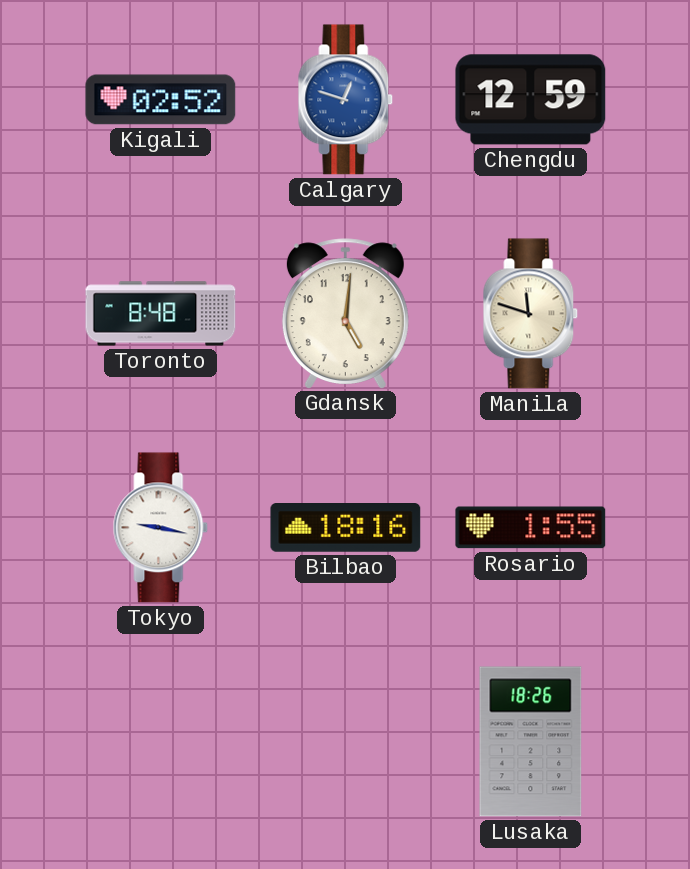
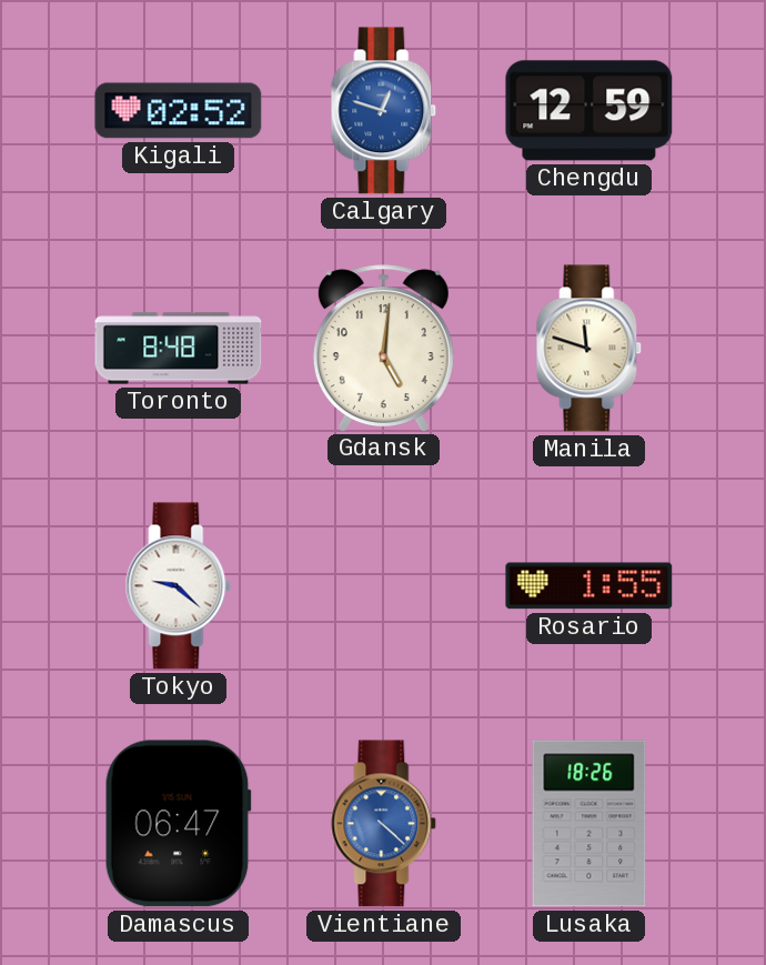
Tokyo: 9:17 -> 9:22
Bilbao: 18:16 -> none
Damascus: none -> 06:47
Vientiane: none -> 4:22
